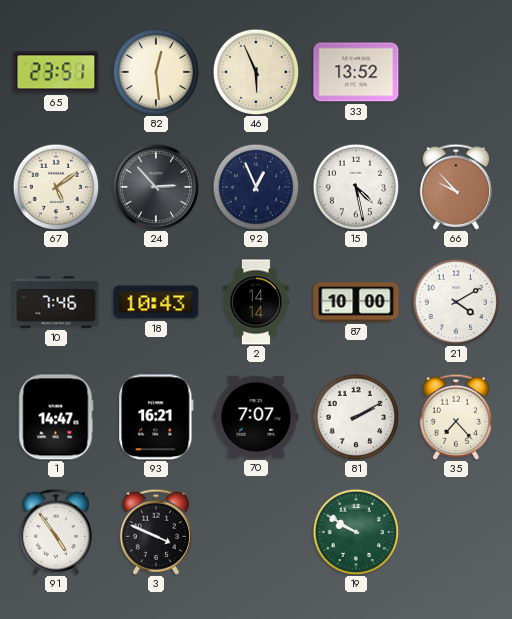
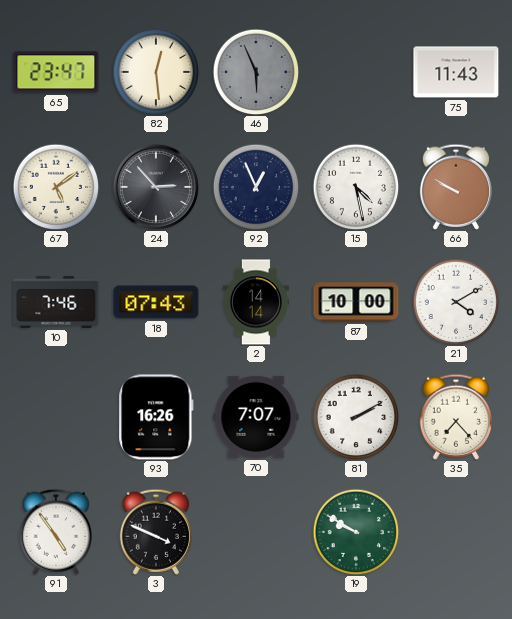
65: 23:51 -> 23:47
46 dial: cream -> grey
33: 13:52 -> none
75: none -> 11:43
66: 9:53 -> 9:50
18: 10:43 -> 07:43
1: 14:47 -> none
93: 16:21 -> 16:26
